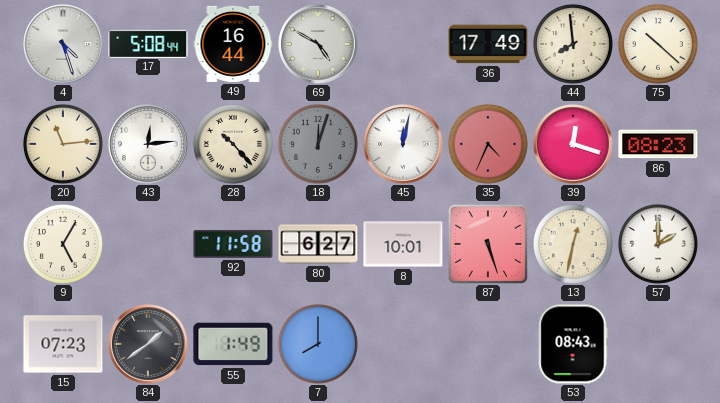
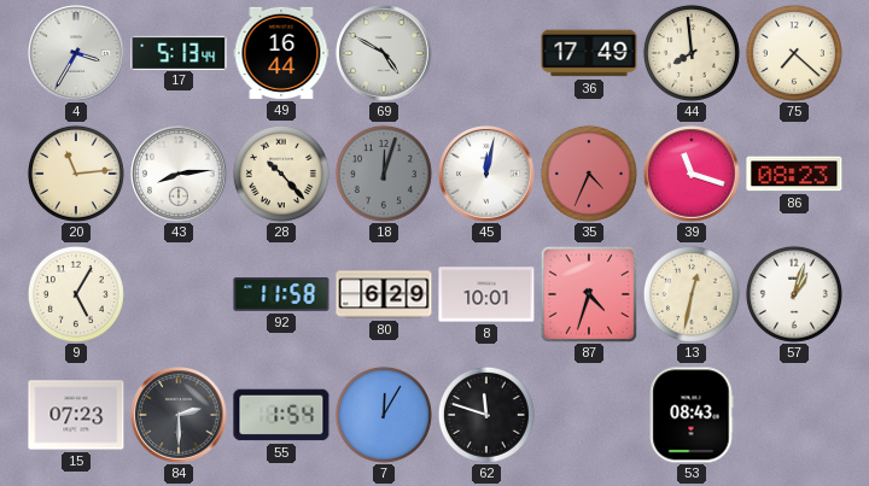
4: 4:27 -> 3:35
17: 5:08 -> 5:13
75: 10:22 -> 7:22
43: 12:14 -> 8:14
39: 12:18 -> 11:18
80: 6:27 -> 6:29
87: 5:27 -> 4:33
57: 2:00 -> 1:03
84: 1:39 -> 2:30
55: 1:49 -> 1:54
7: 8:00 -> 12:05
62: none -> 11:48
